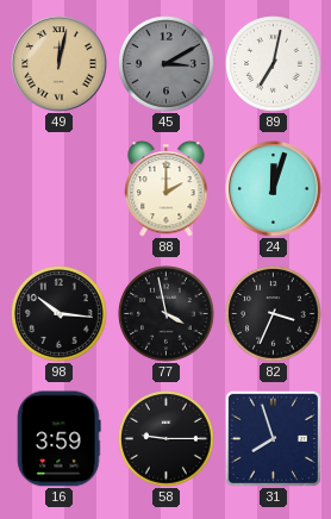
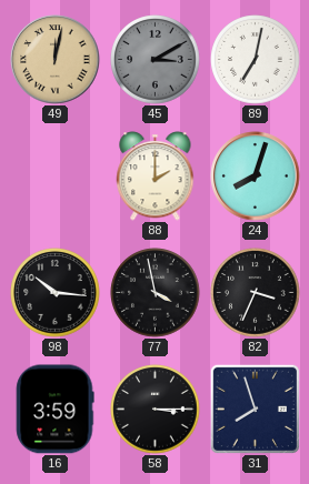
24: 12:03 -> 8:03
58: 9:15 -> 3:15
